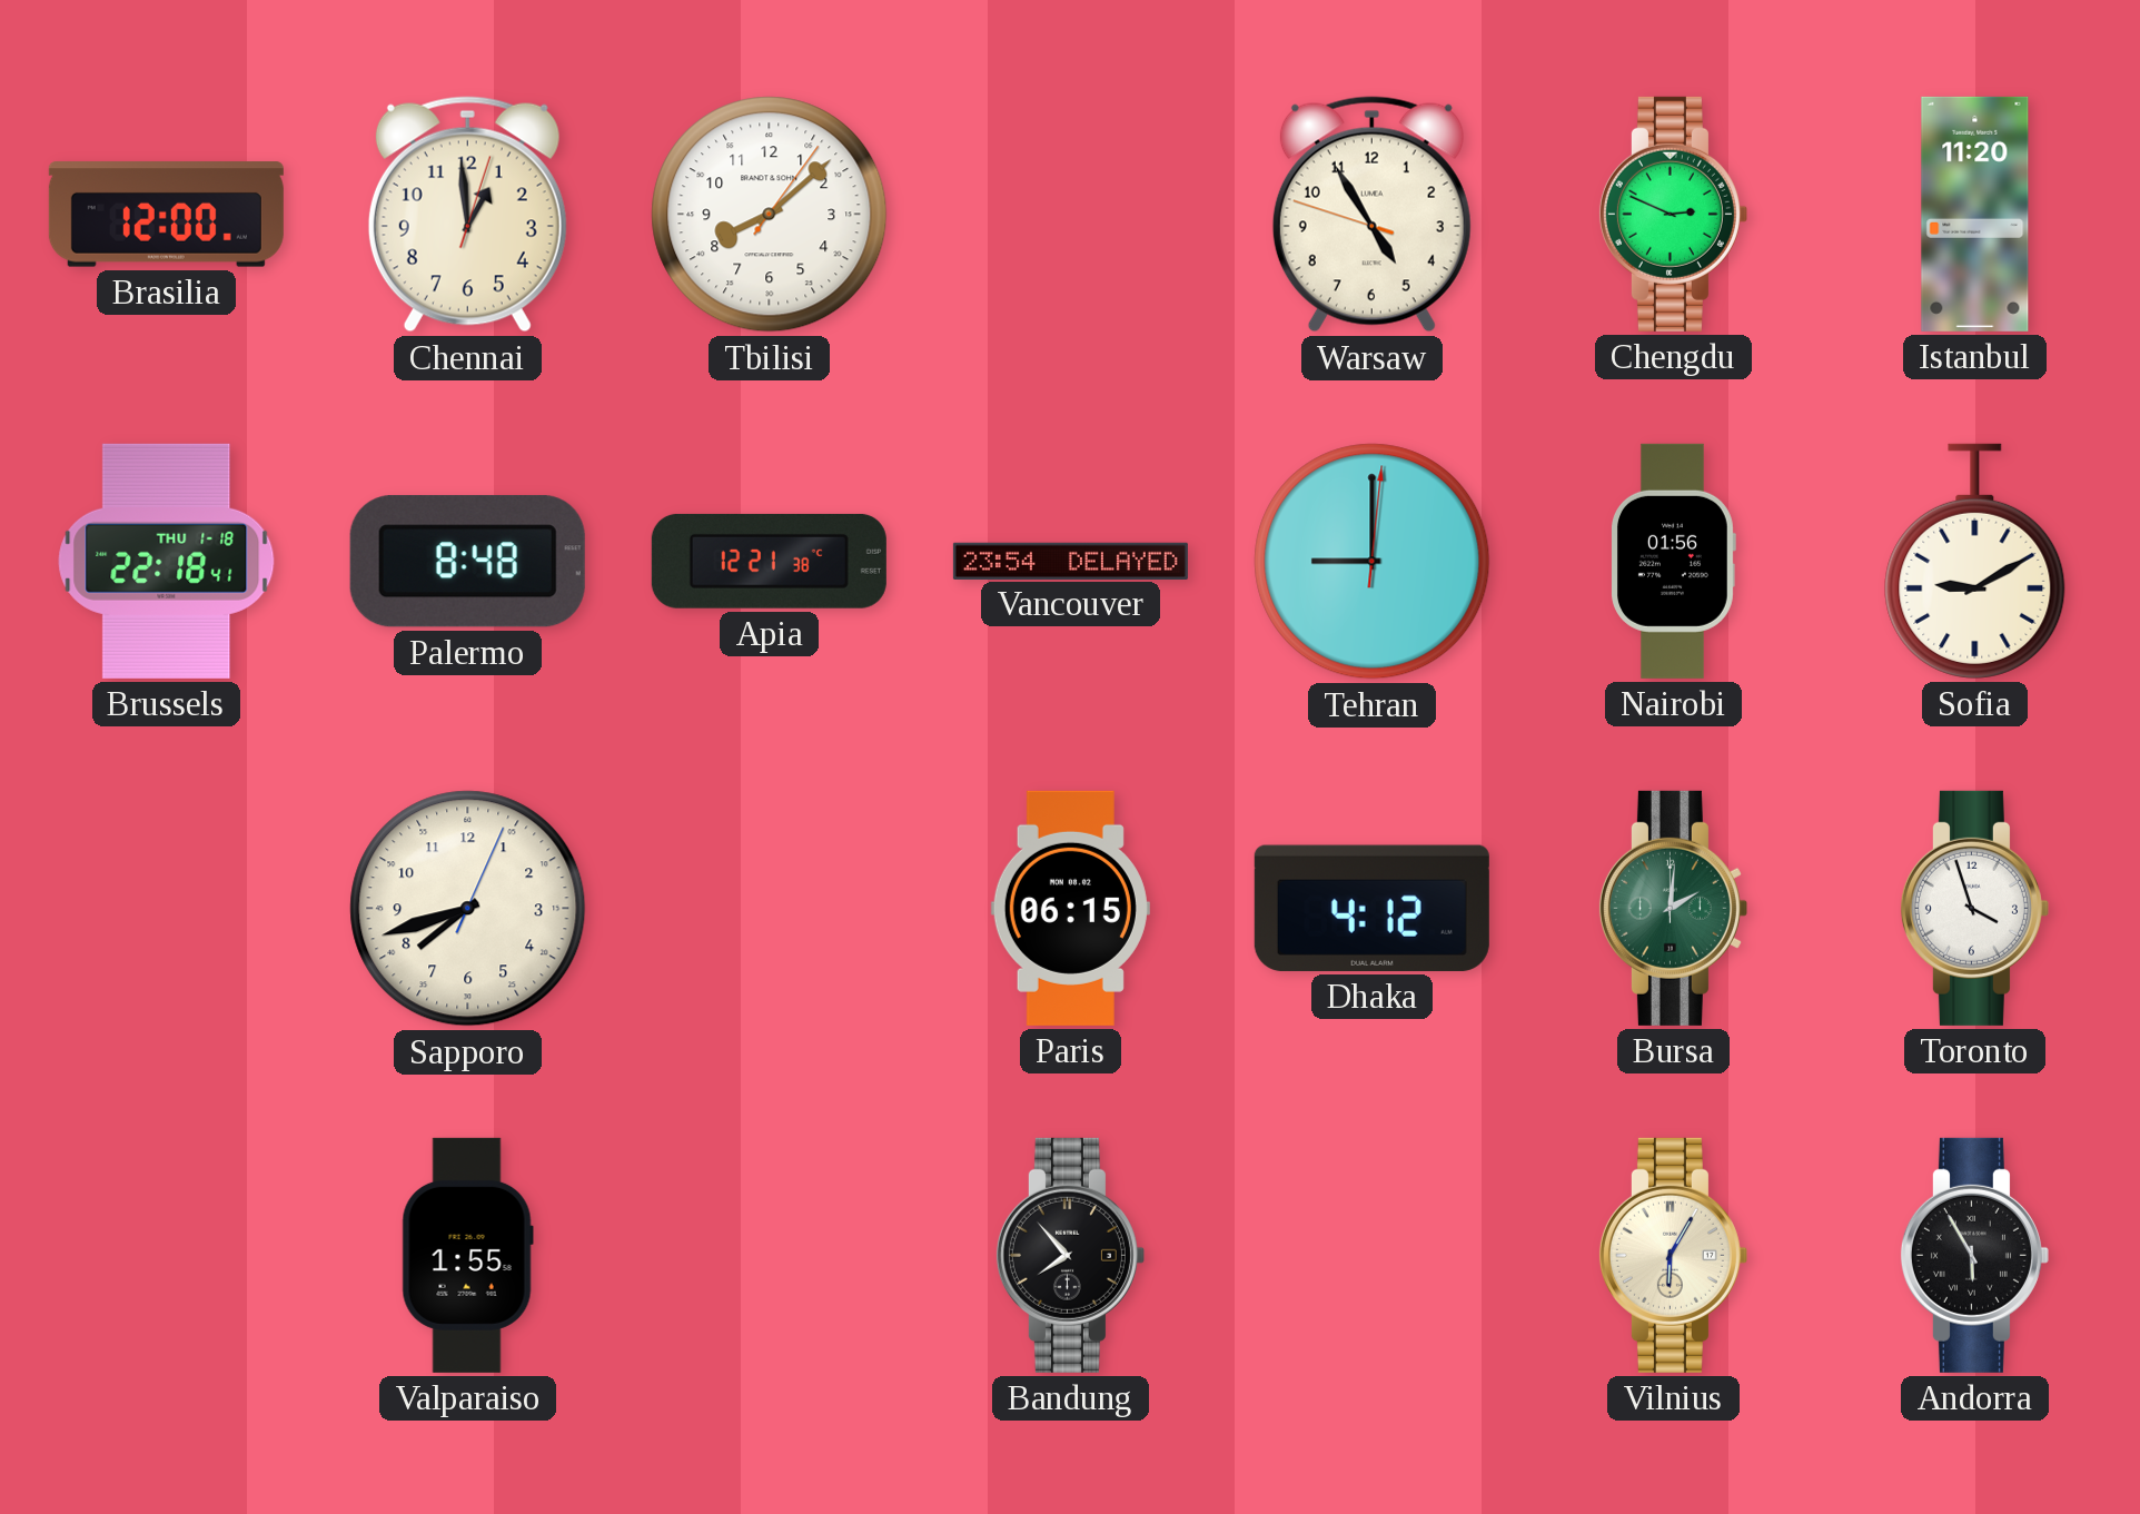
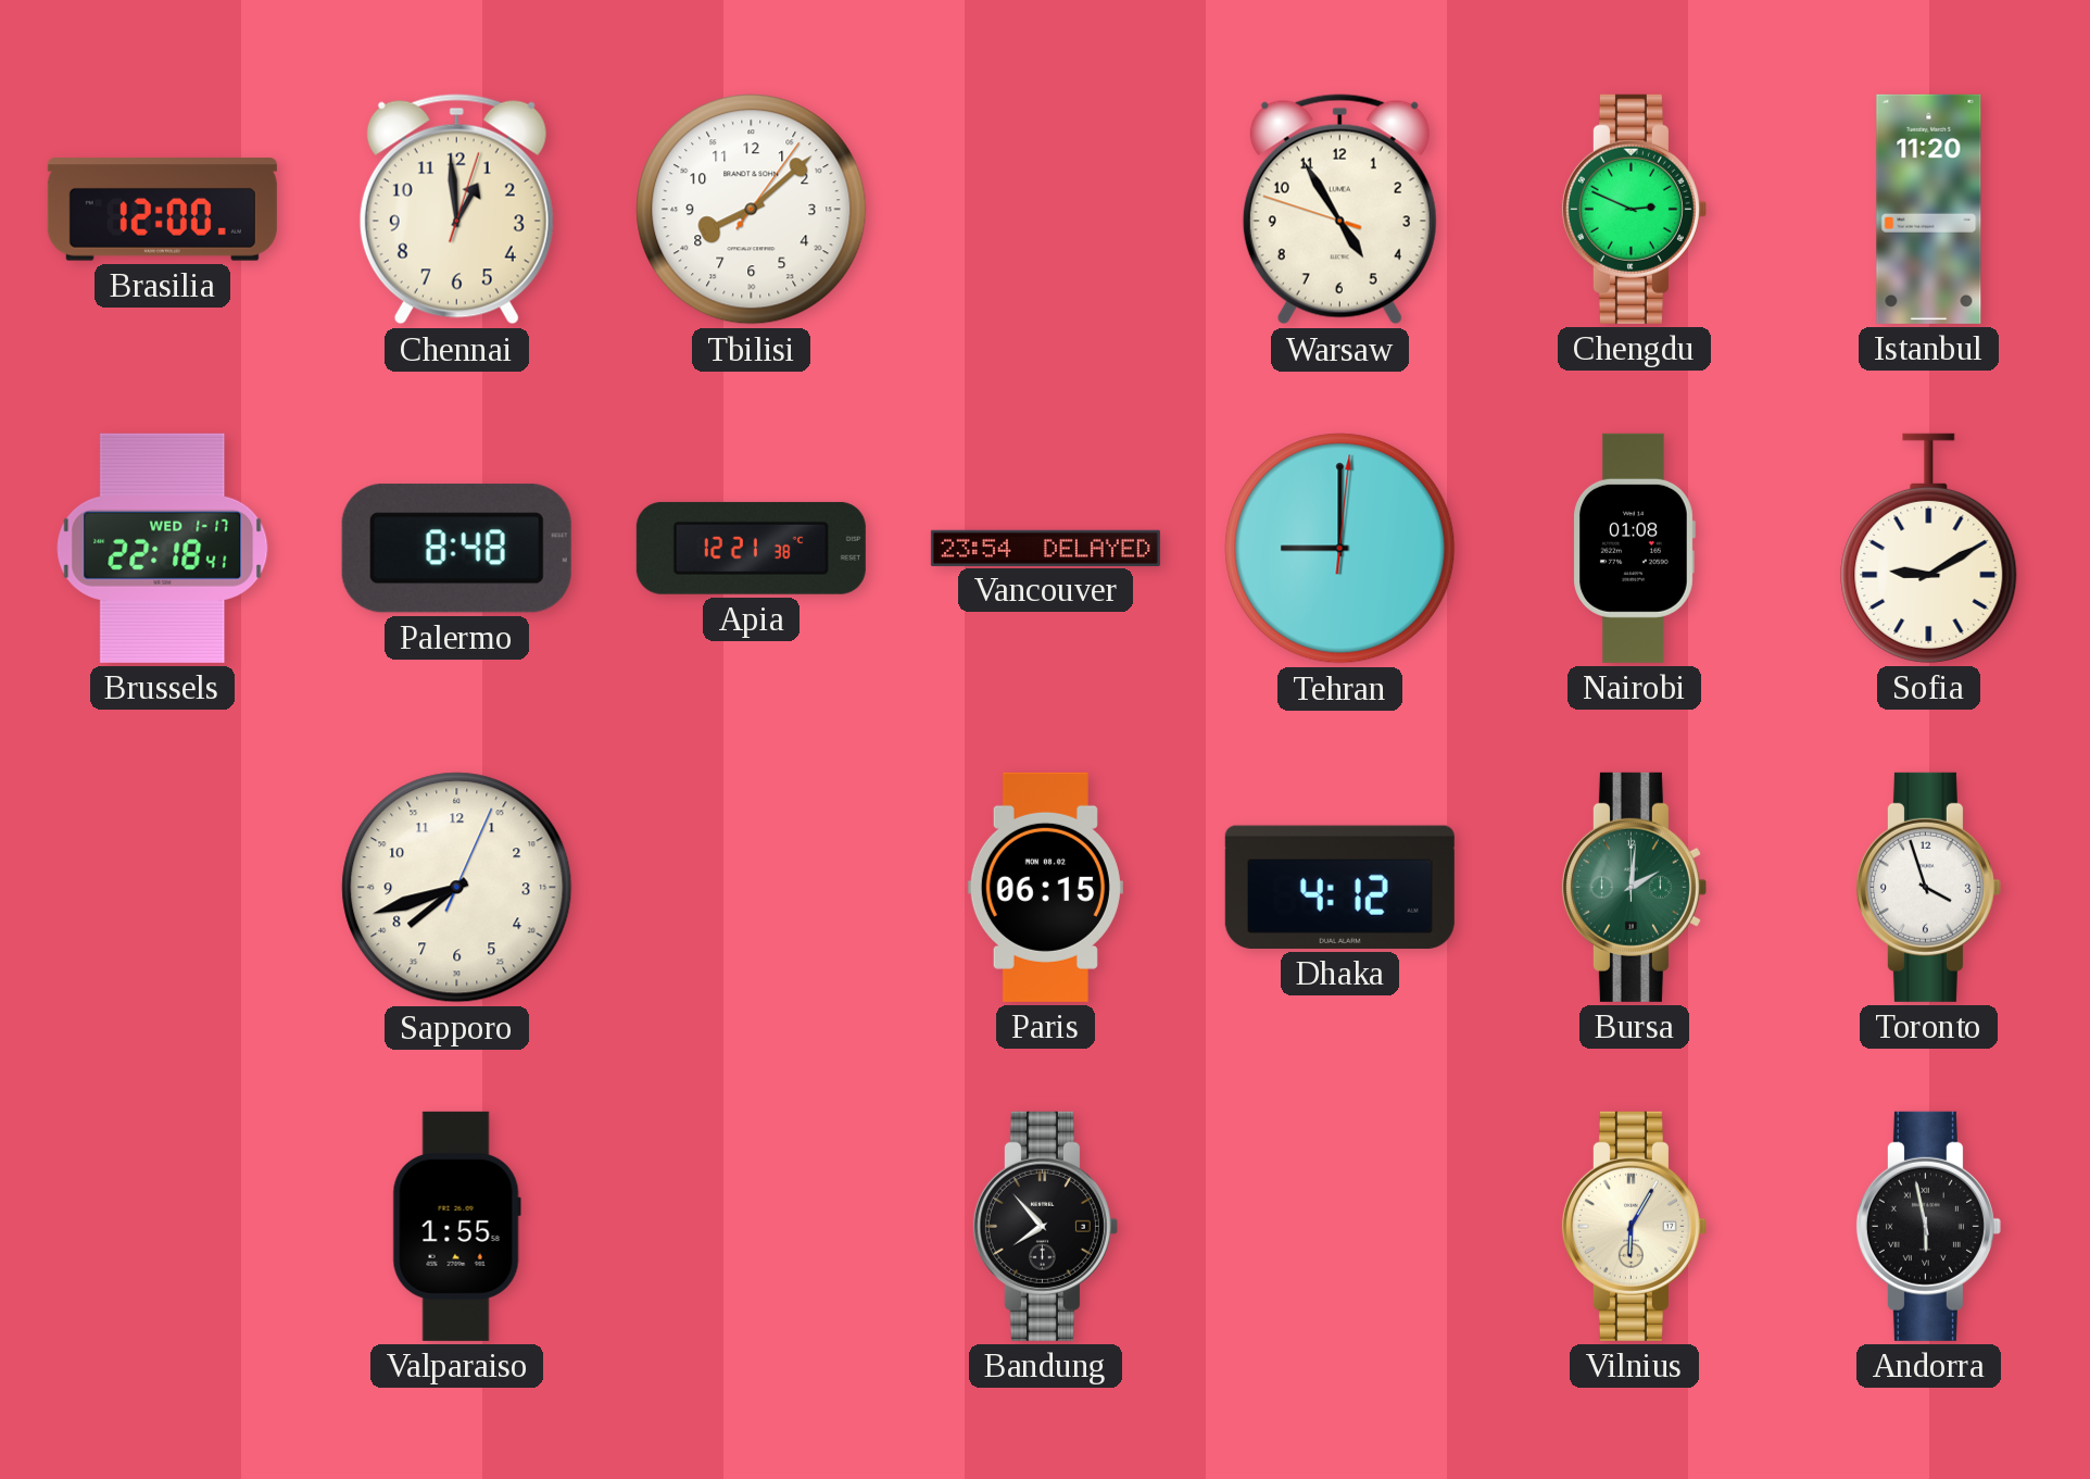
Brussels date: THU 1-18 -> WED 1-17
Nairobi: 01:56 -> 01:08
Andorra: 5:55 -> 5:58
